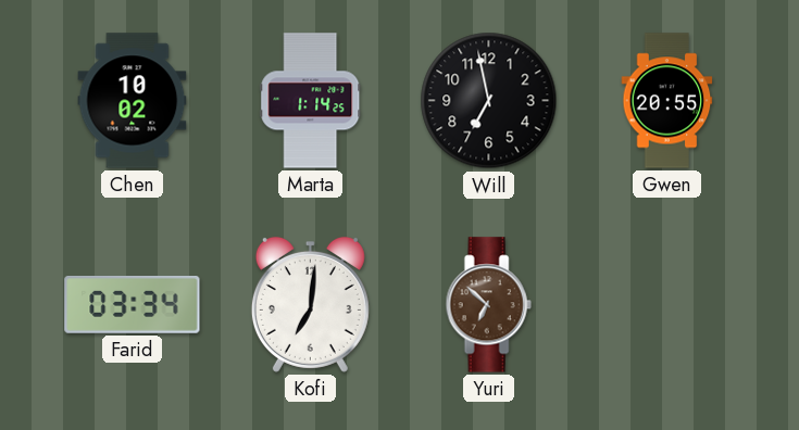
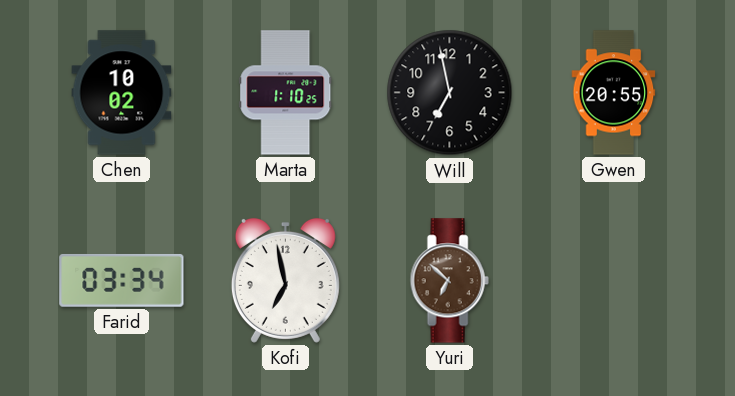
Marta: 1:14 -> 1:10
Kofi: 7:01 -> 6:58
